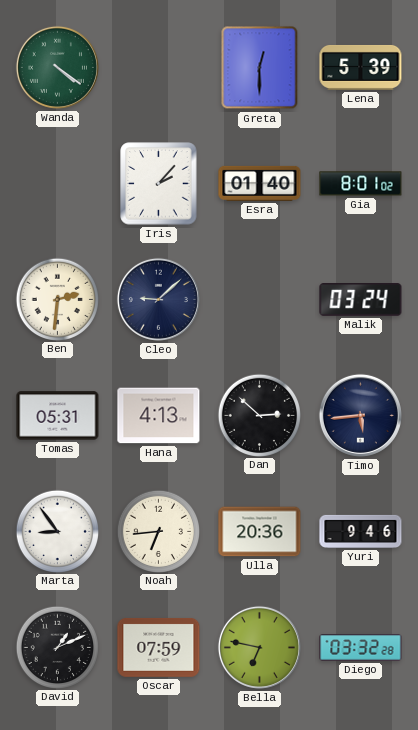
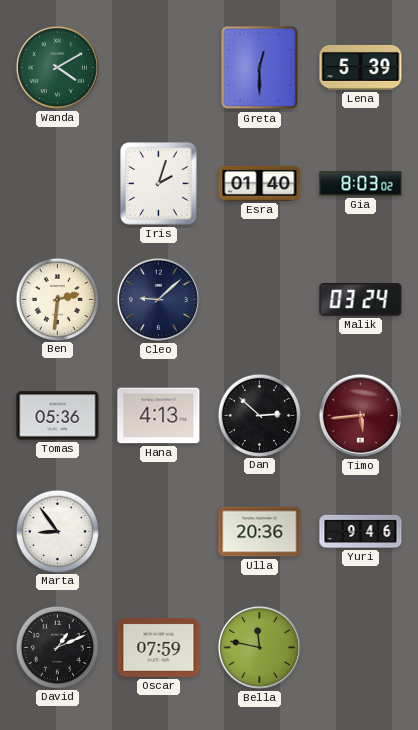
Wanda: 4:21 -> 4:10
Iris: 2:07 -> 2:03
Gia: 8:01 -> 8:03
Tomas: 05:31 -> 05:36
Timo dial: navy -> burgundy
Noah: 6:44 -> none
Bella: 6:47 -> 11:47
Diego: 03:32 -> none
